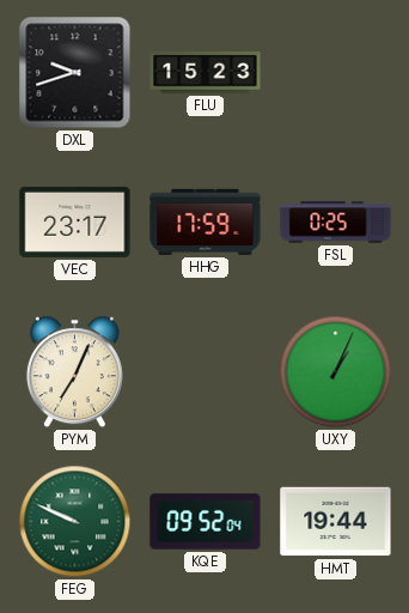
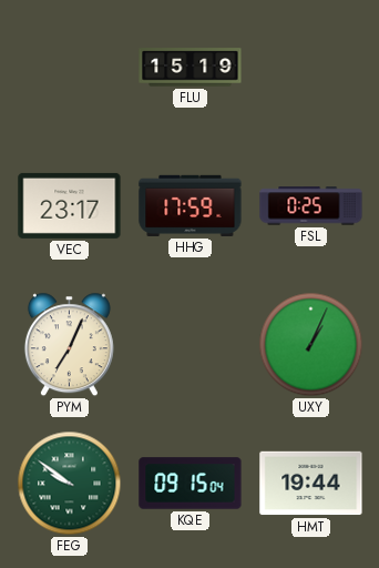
DXL: 9:42 -> none
FLU: 15:23 -> 15:19
FEG: 9:49 -> 9:51
KQE: 09:52 -> 09:15
